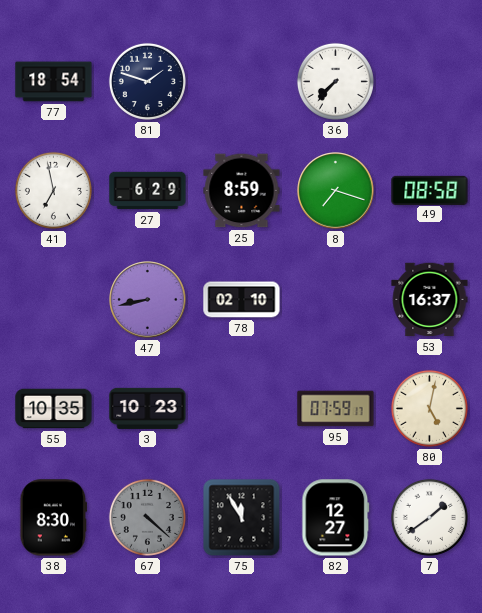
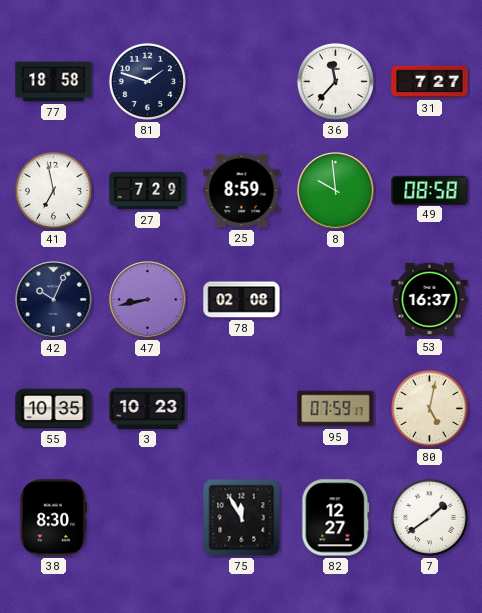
77: 18:54 -> 18:58
36: 7:37 -> 11:37
31: none -> 7:27
27: 6:29 -> 7:29
8: 7:18 -> 9:59
42: none -> 10:04
78: 02:10 -> 02:08
67: 4:22 -> none
